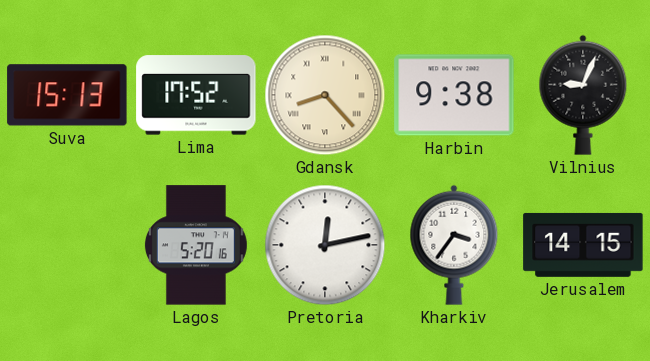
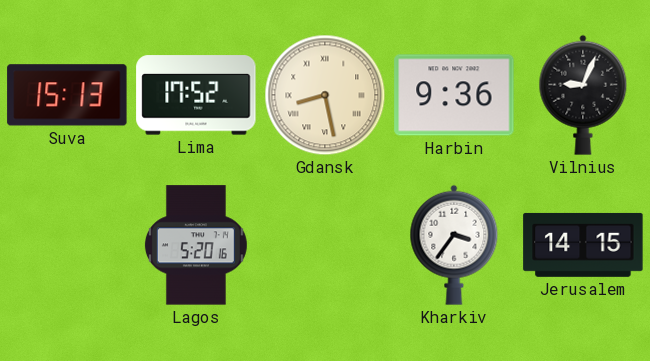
Gdansk: 8:23 -> 8:28
Harbin: 9:38 -> 9:36
Pretoria: 12:13 -> none
